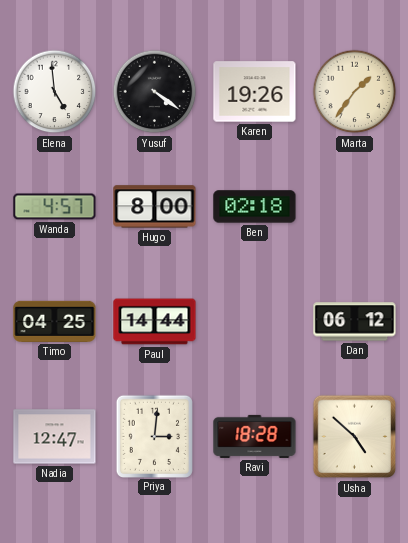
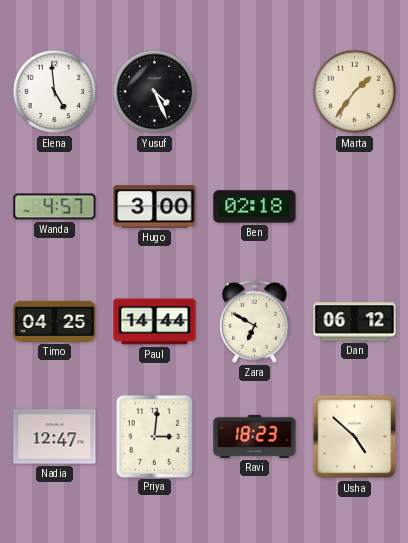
Yusuf: 4:21 -> 4:26
Karen: 19:26 -> none
Hugo: 8:00 -> 3:00
Zara: none -> 6:50
Ravi: 18:28 -> 18:23
